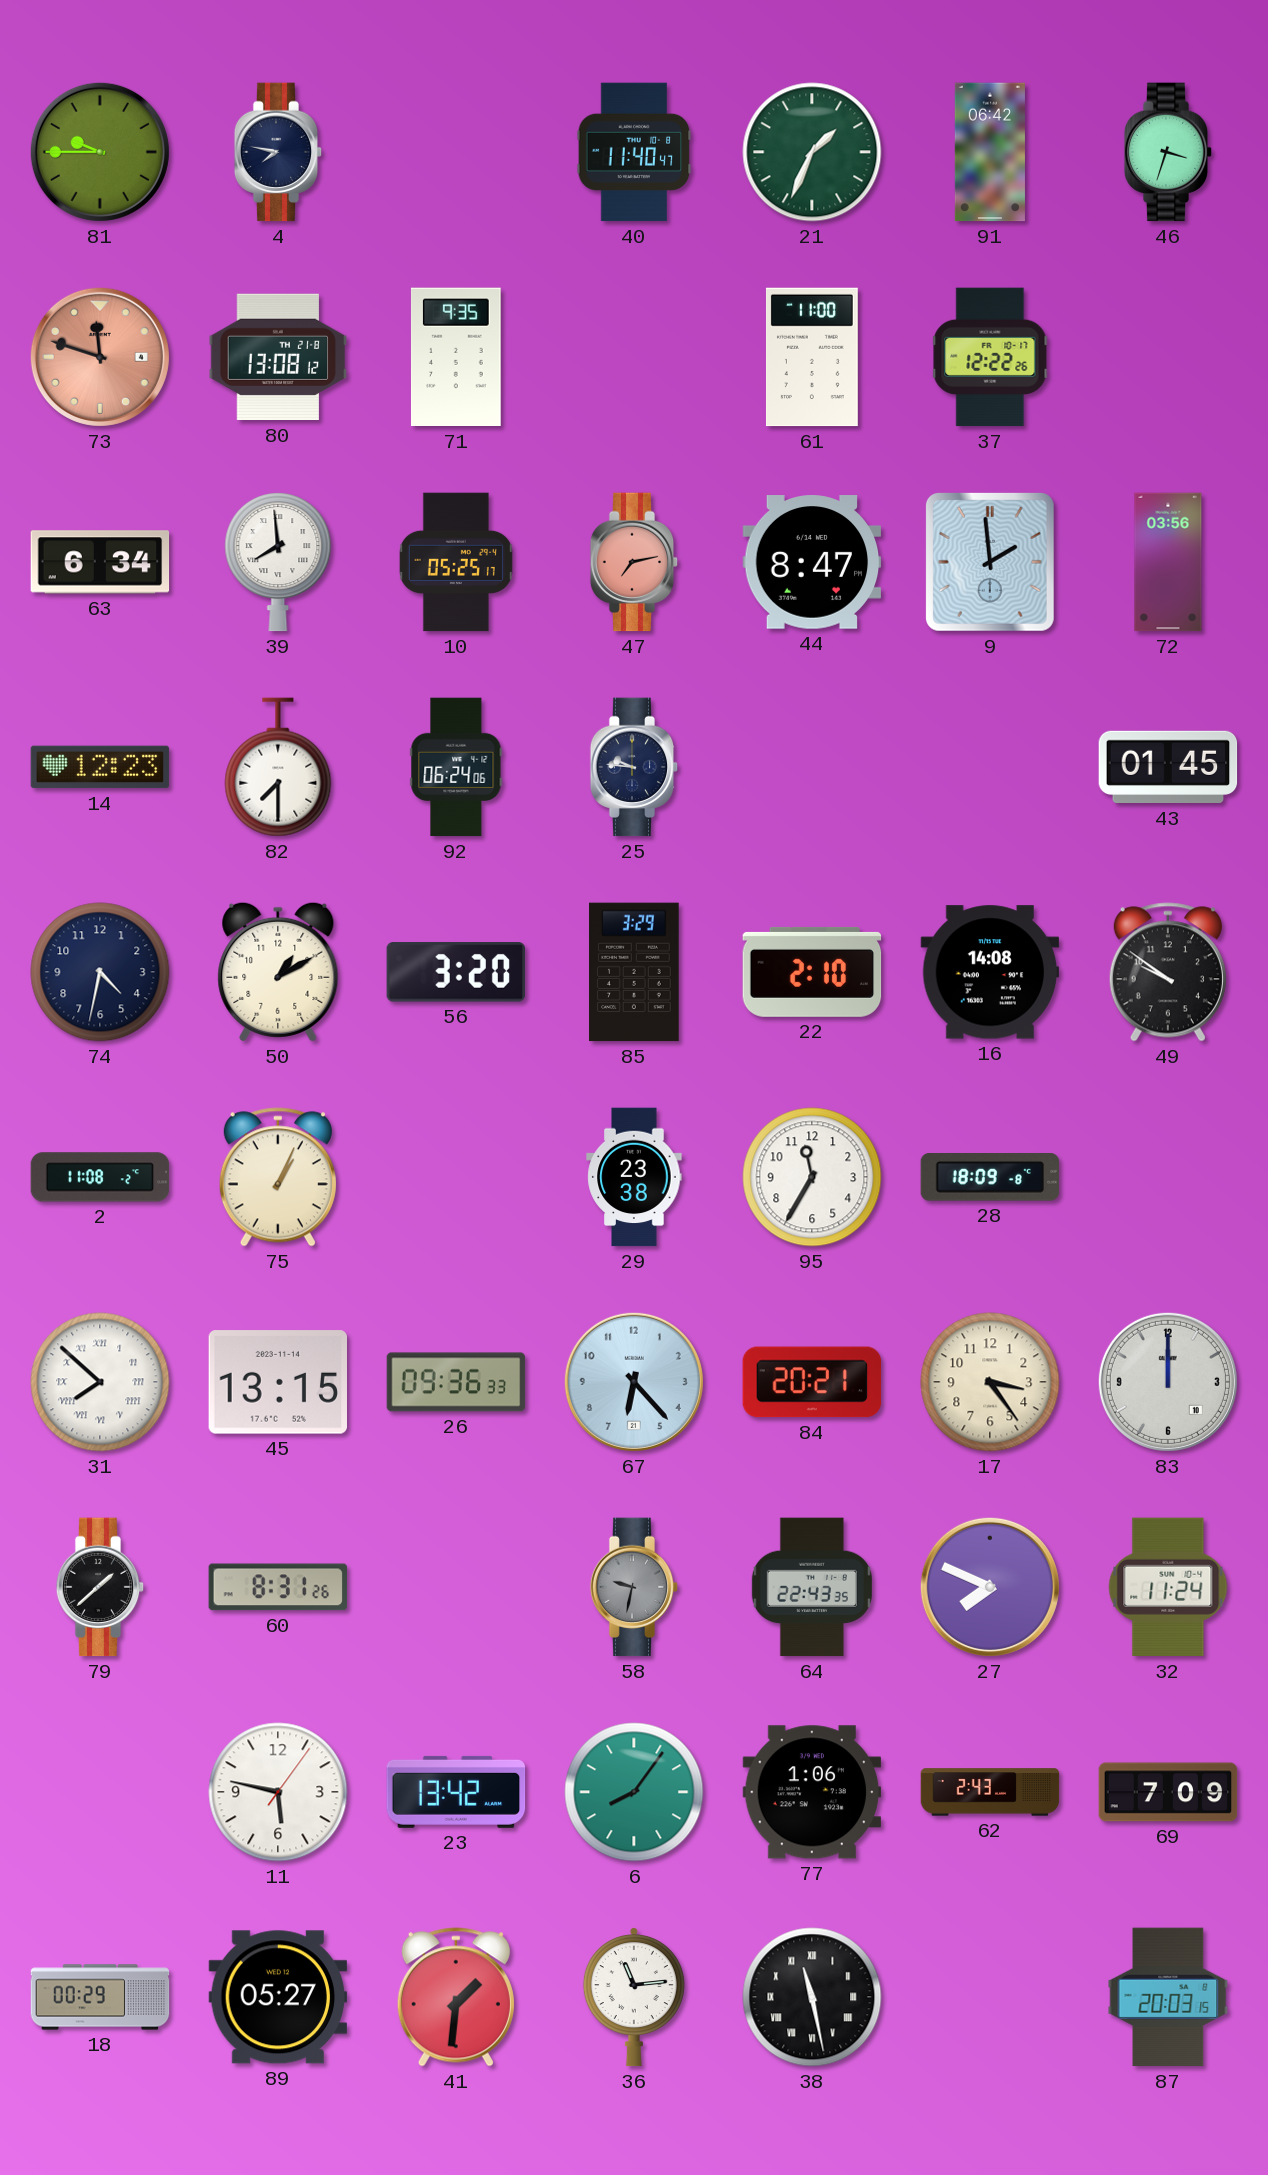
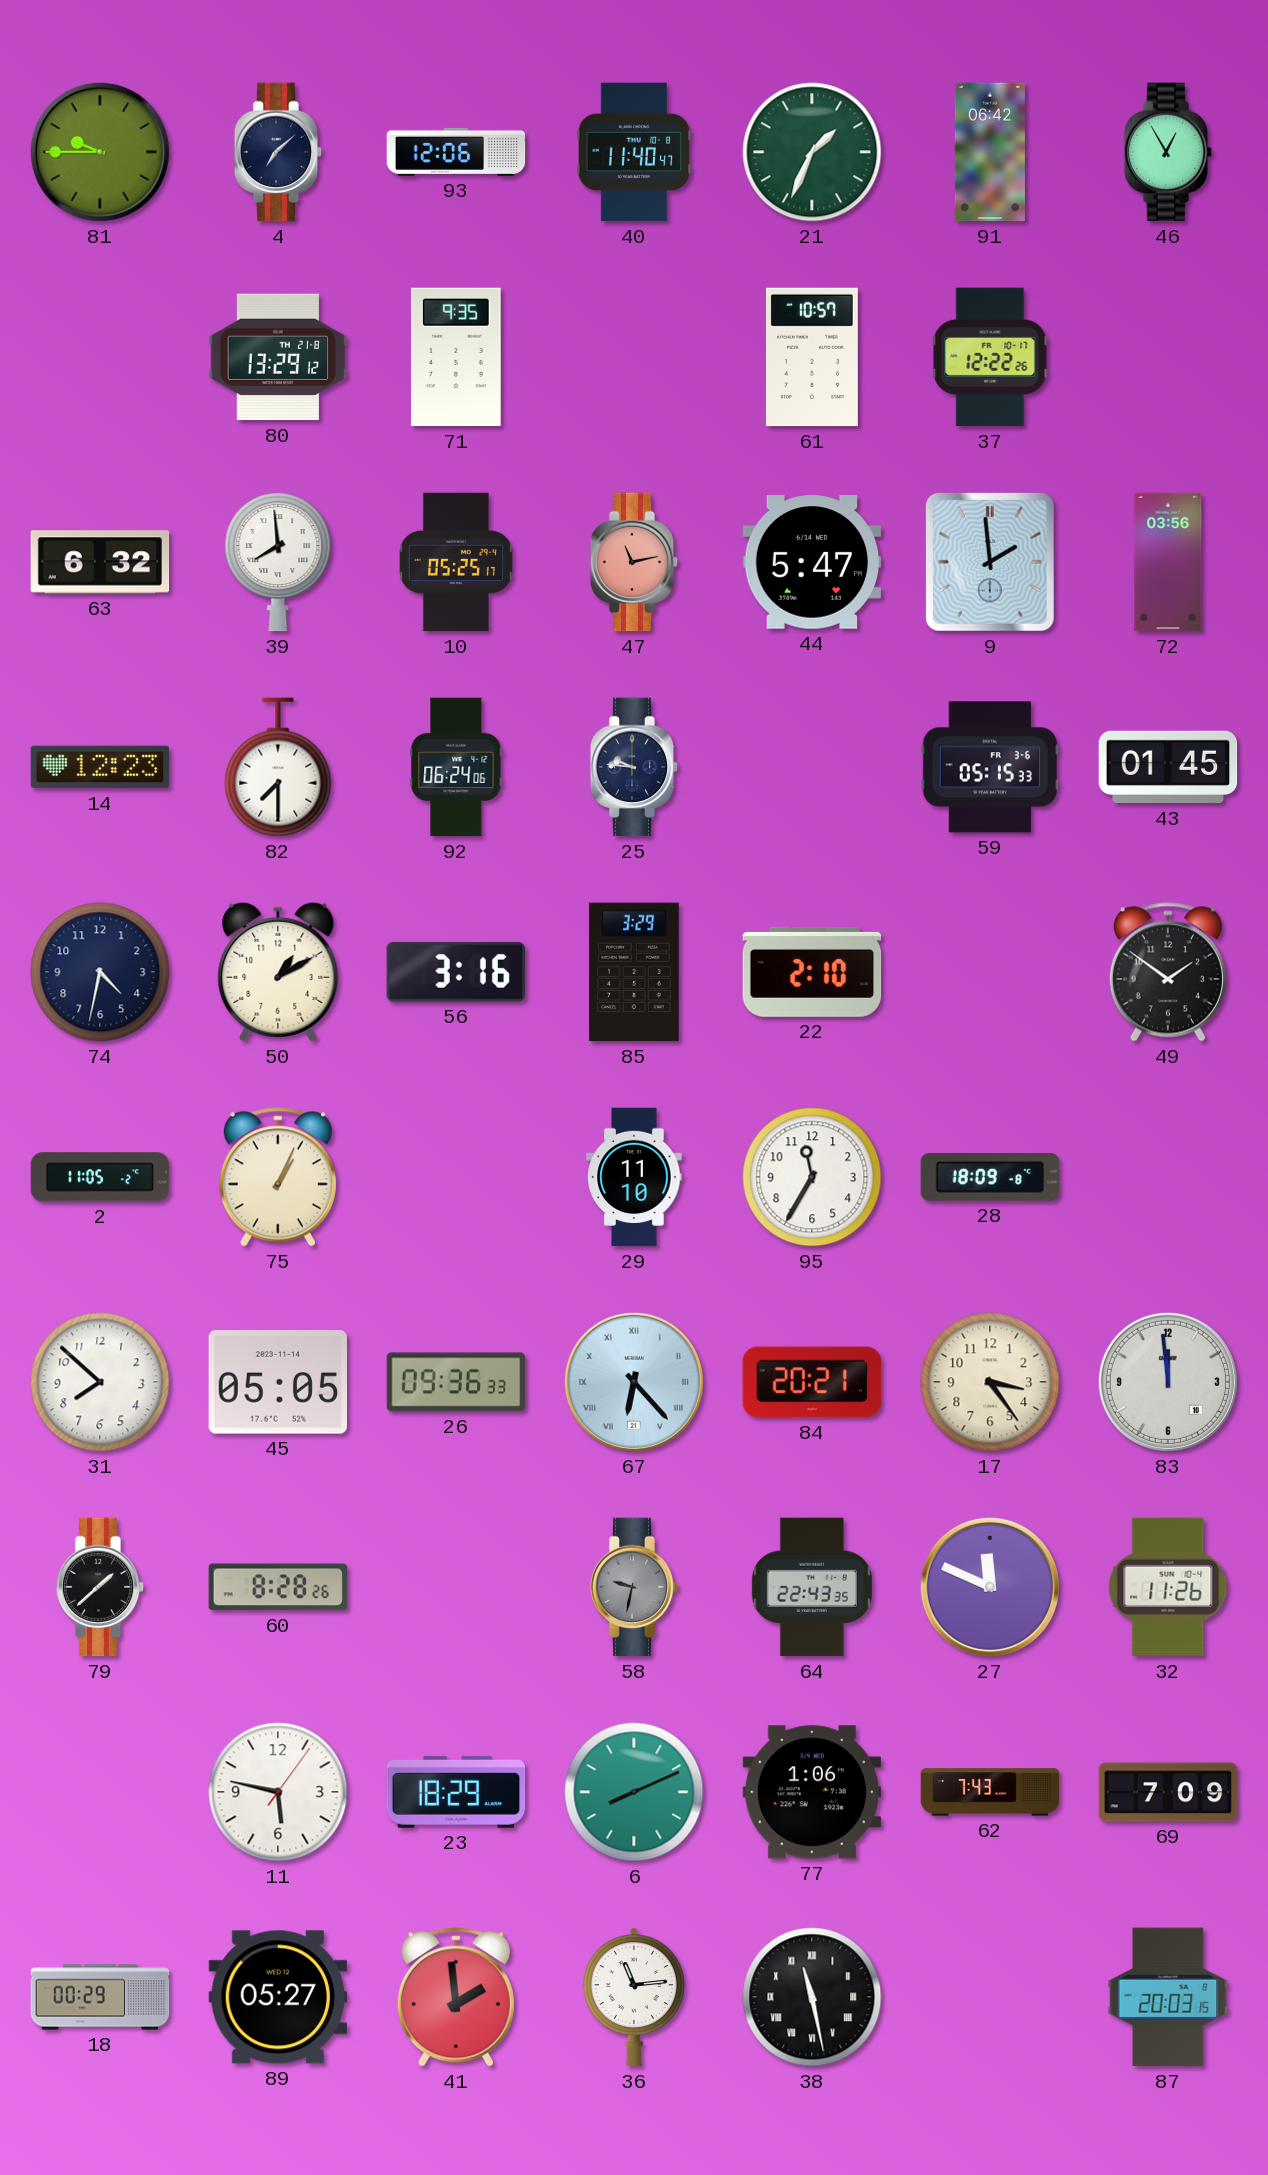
4: 7:47 -> 7:08
93: none -> 12:06
46: 3:33 -> 12:55
73: 11:48 -> none
80: 13:08 -> 13:29
61: 11:00 -> 10:57
63: 6:34 -> 6:32
47: 7:13 -> 11:13
44: 8:47 -> 5:47
59: none -> 05:15
56: 3:20 -> 3:16
16: 14:08 -> none
49: 9:51 -> 1:51
2: 11:08 -> 11:05
29: 23:38 -> 11:10
31 numerals: Roman -> Arabic
45: 13:15 -> 05:05
67 numerals: Arabic -> Roman
83: 12:00 -> 11:59
60: 8:31 -> 8:28
27: 7:49 -> 11:49
32: 11:24 -> 11:26
23: 13:42 -> 18:29
6: 8:06 -> 8:11
62: 2:43 -> 7:43
41: 1:31 -> 1:59
